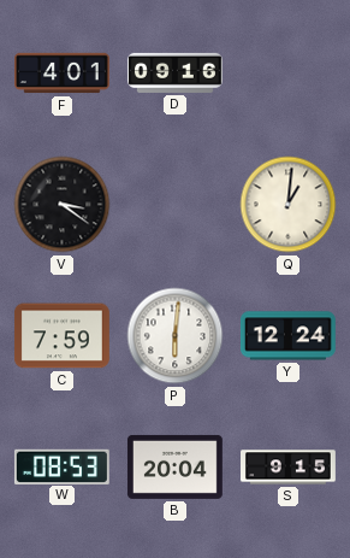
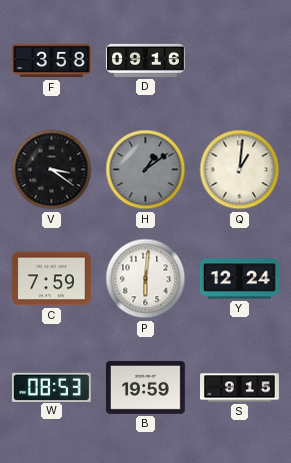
F: 4:01 -> 3:58
H: none -> 1:09
B: 20:04 -> 19:59
